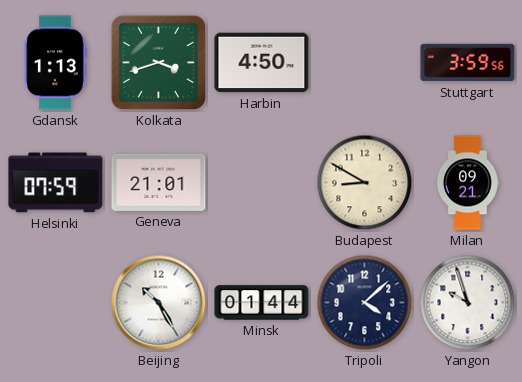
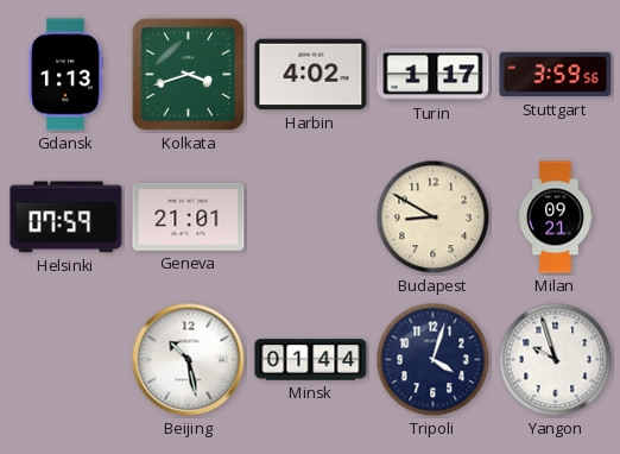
Harbin: 4:50 -> 4:02
Turin: none -> 1:17
Beijing: 10:25 -> 10:28
Tripoli: 4:08 -> 4:03
